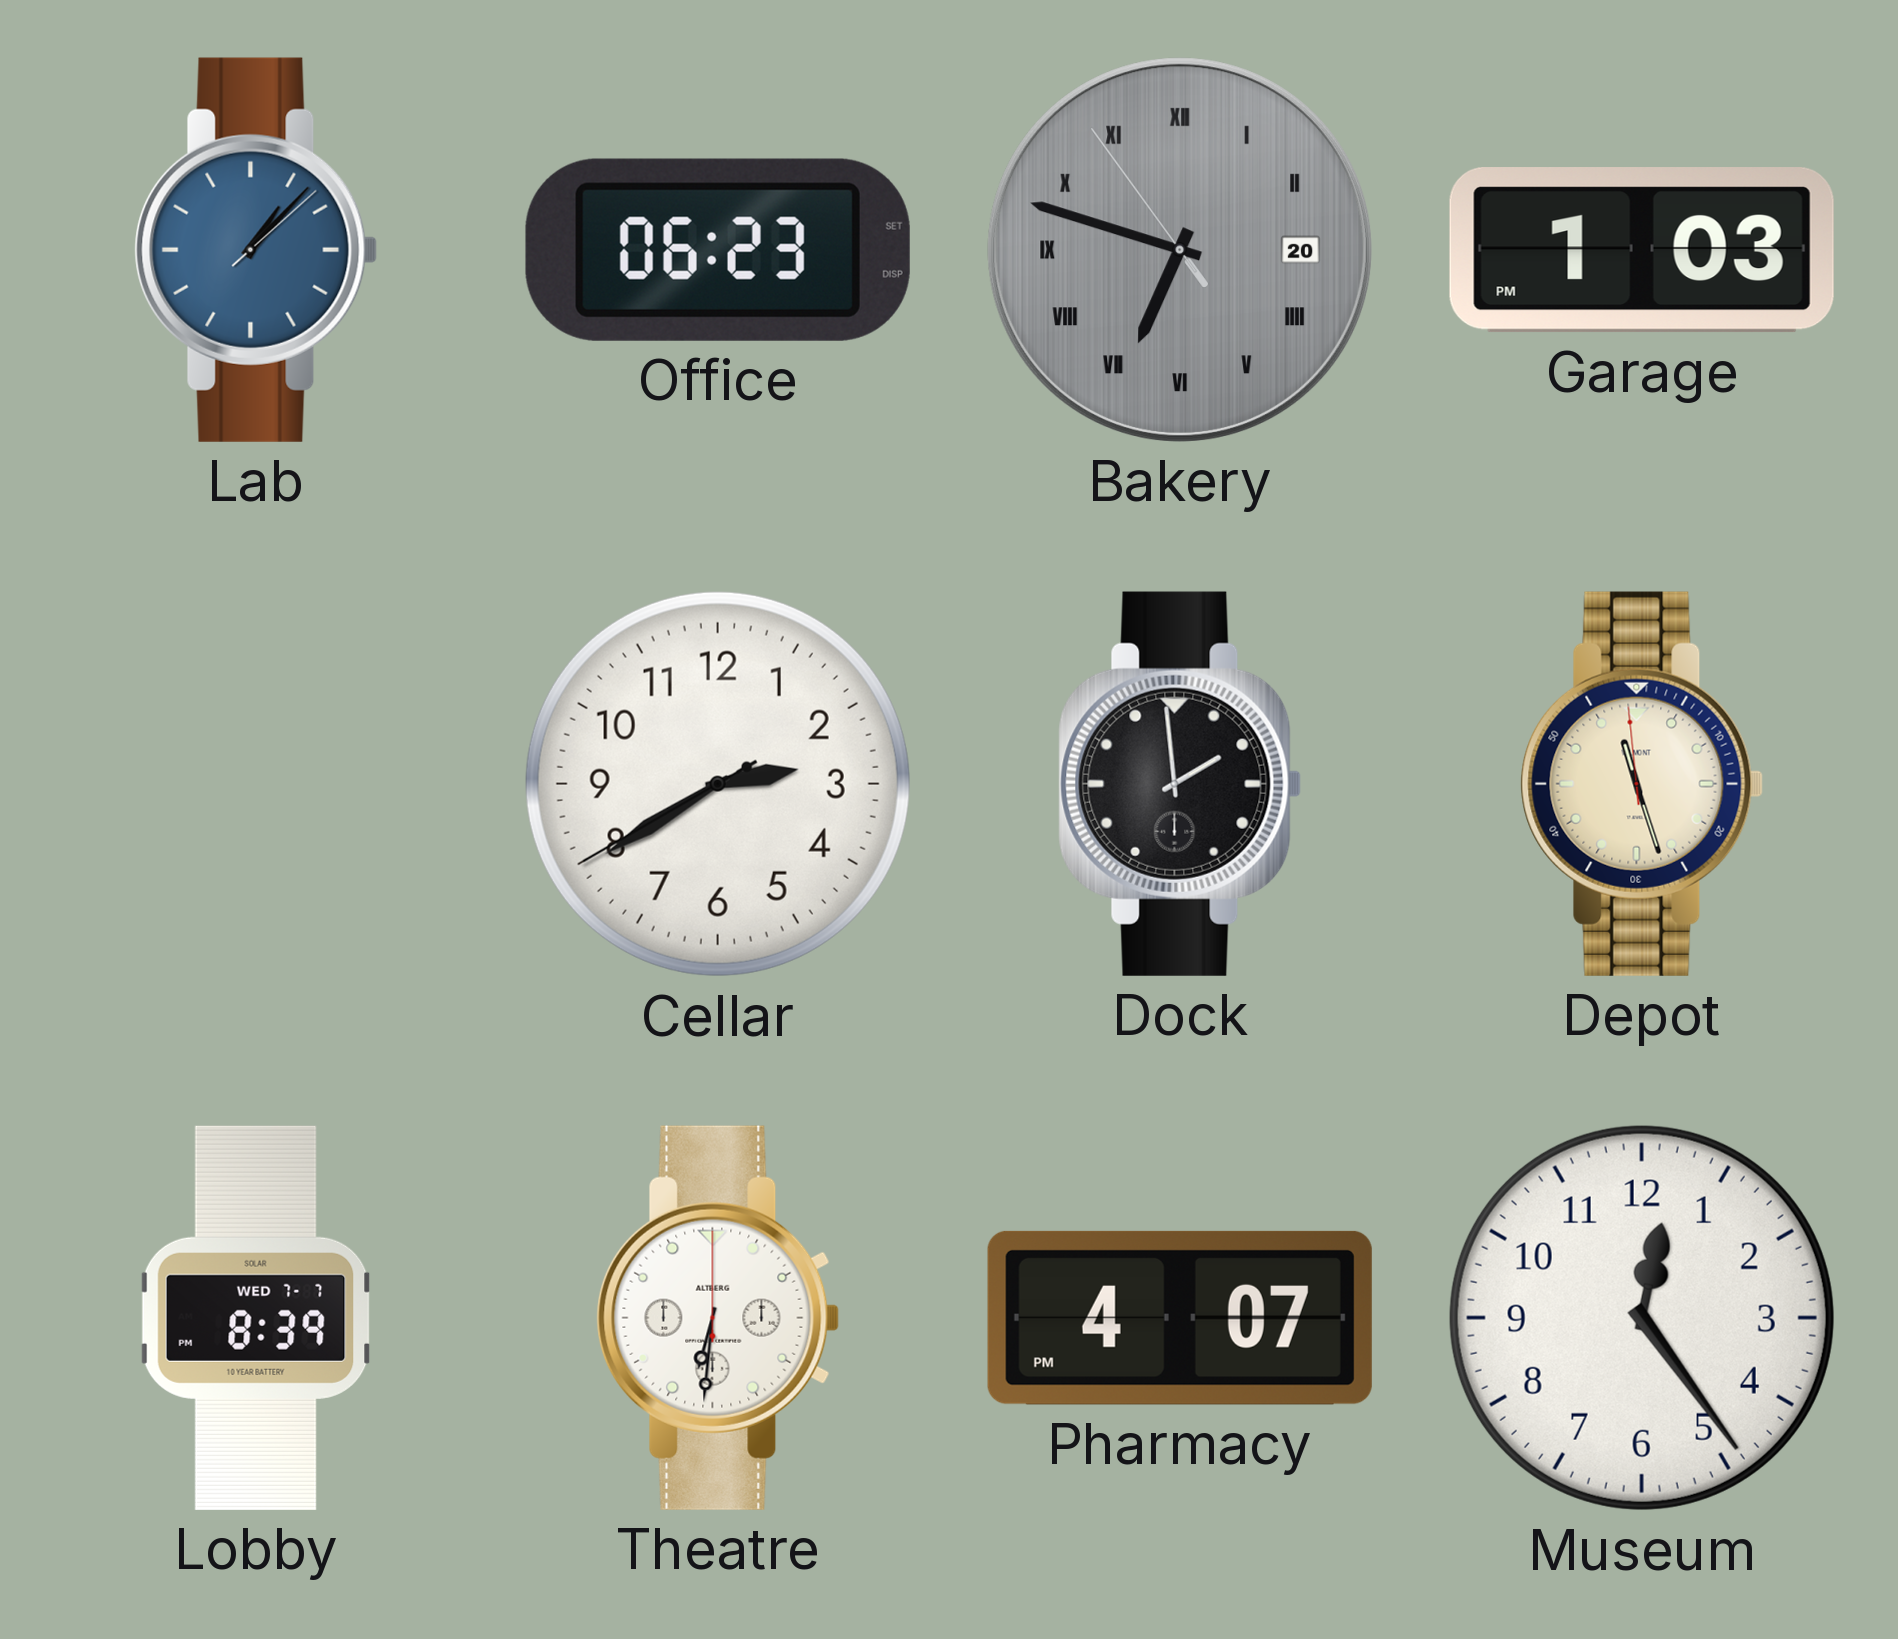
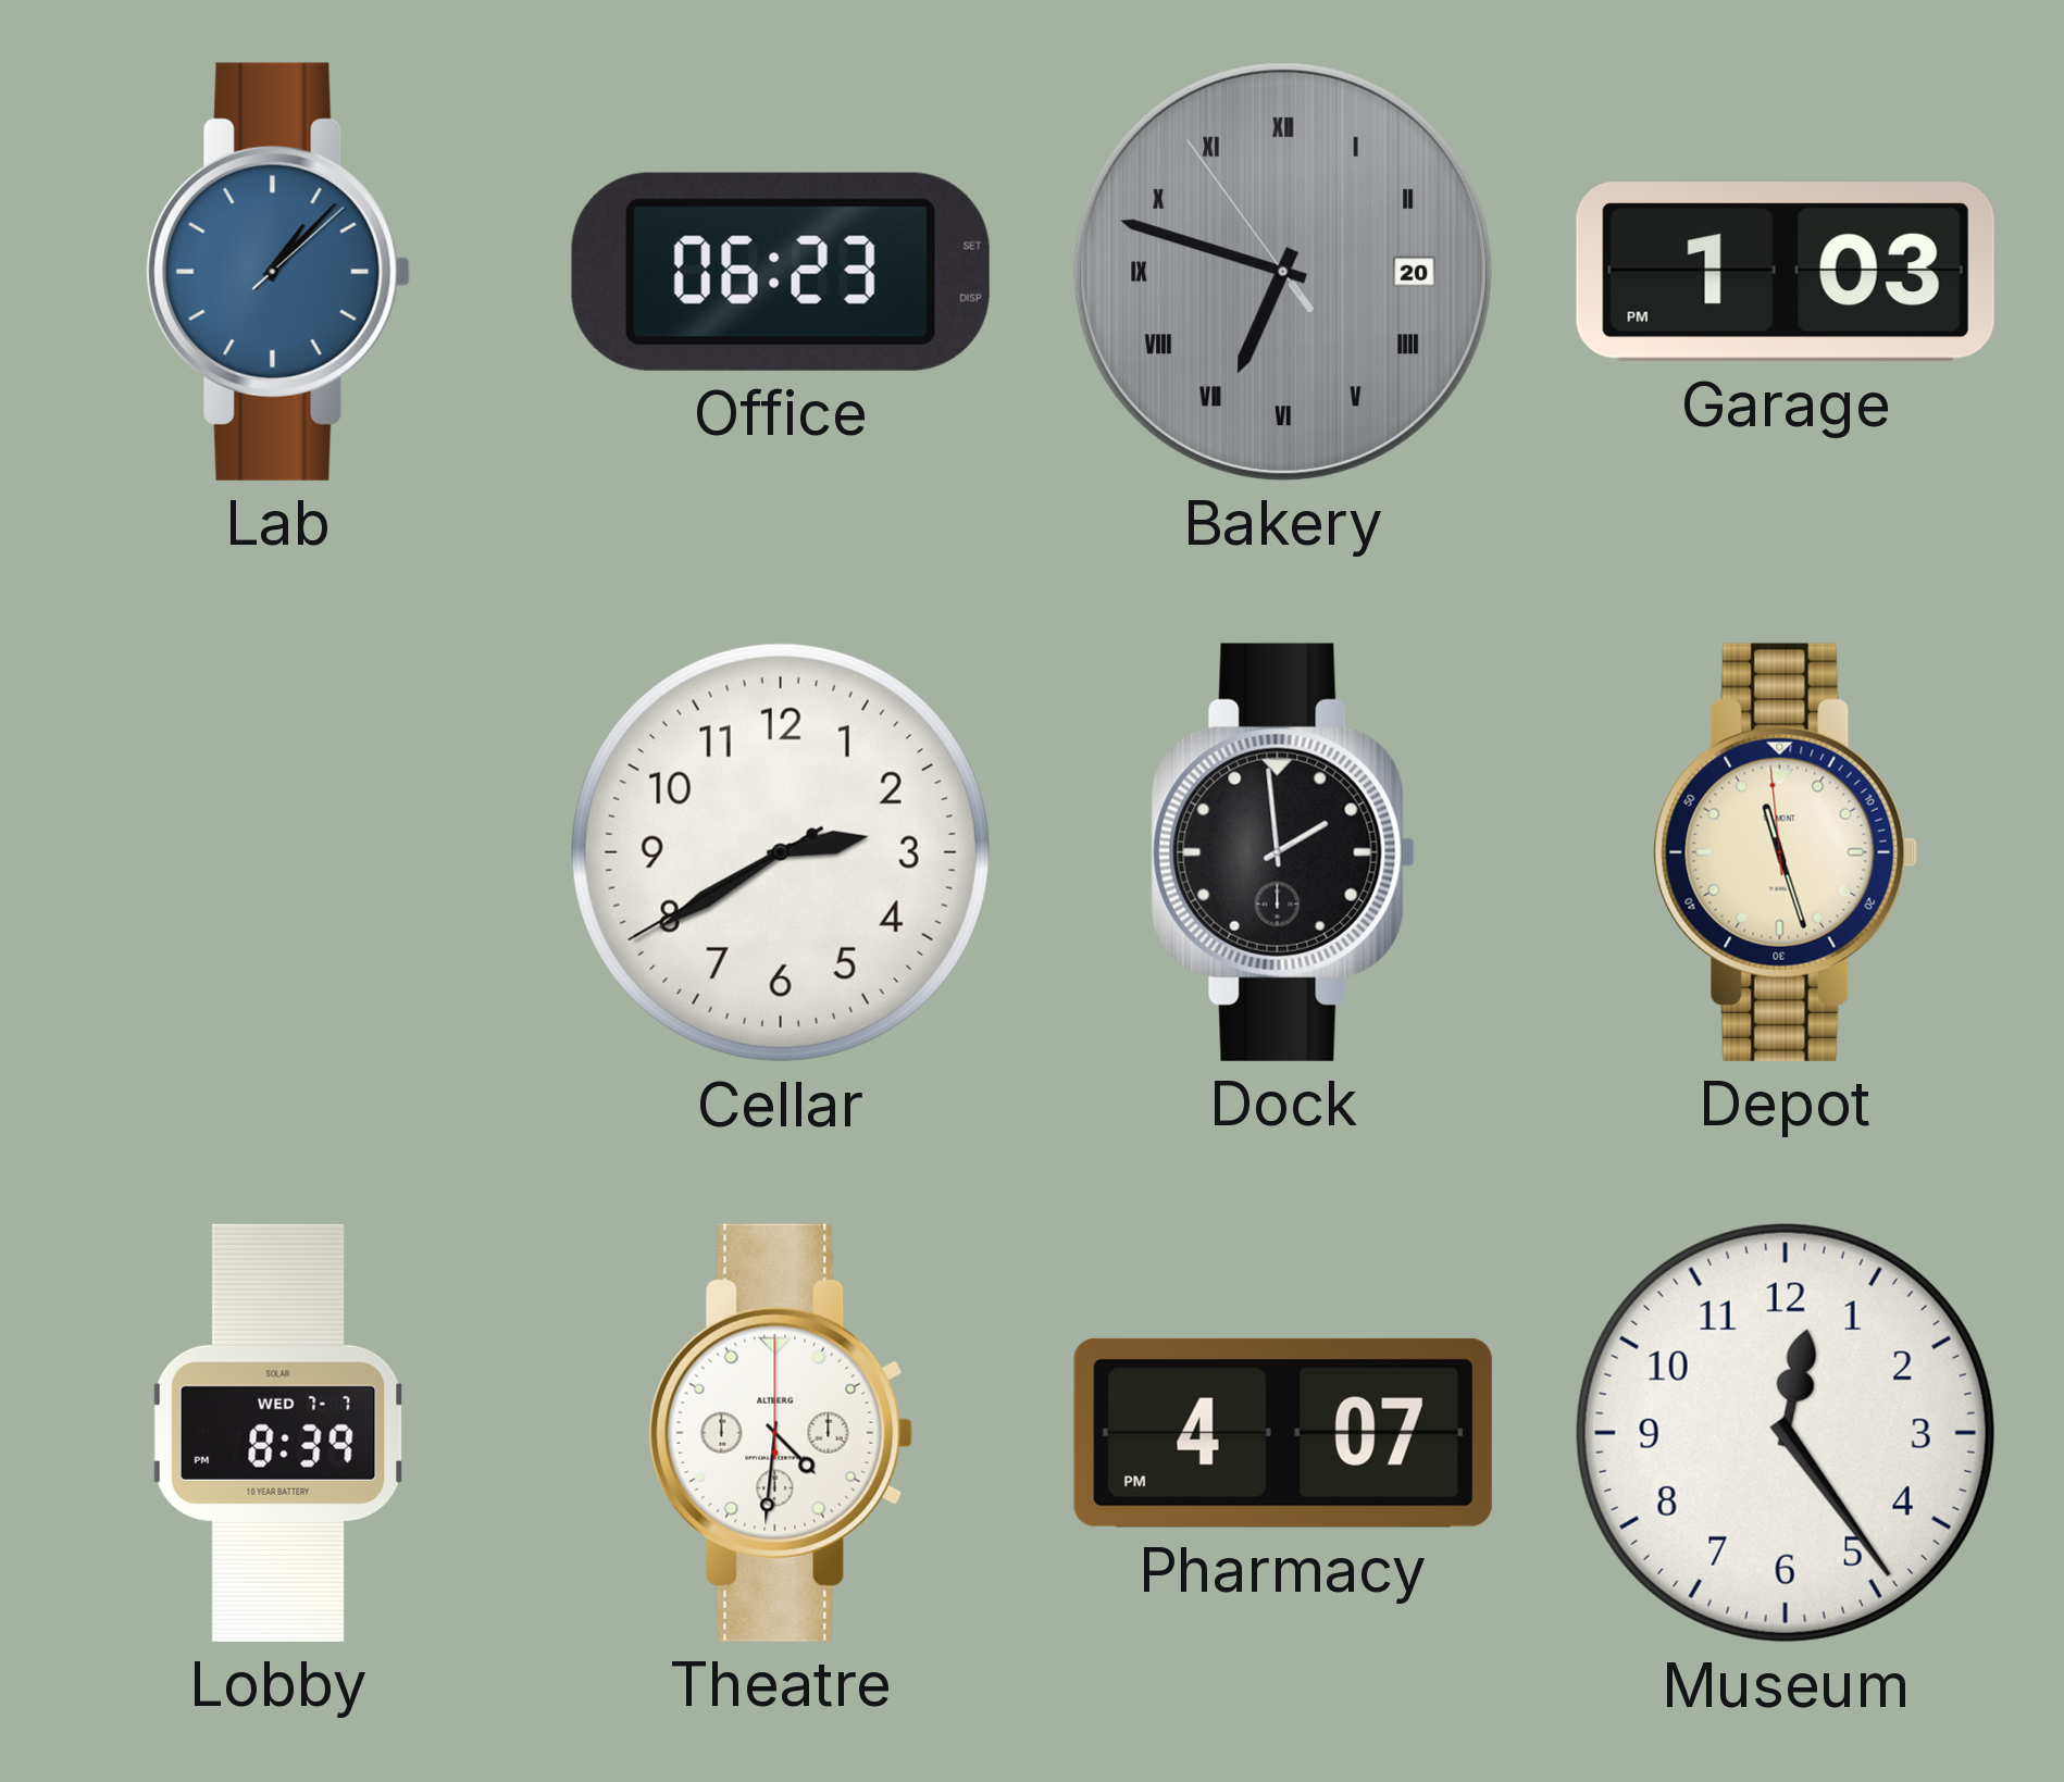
Theatre: 6:31 -> 4:31
